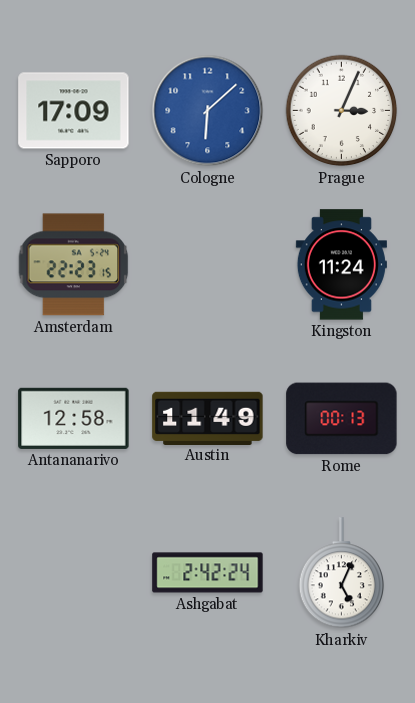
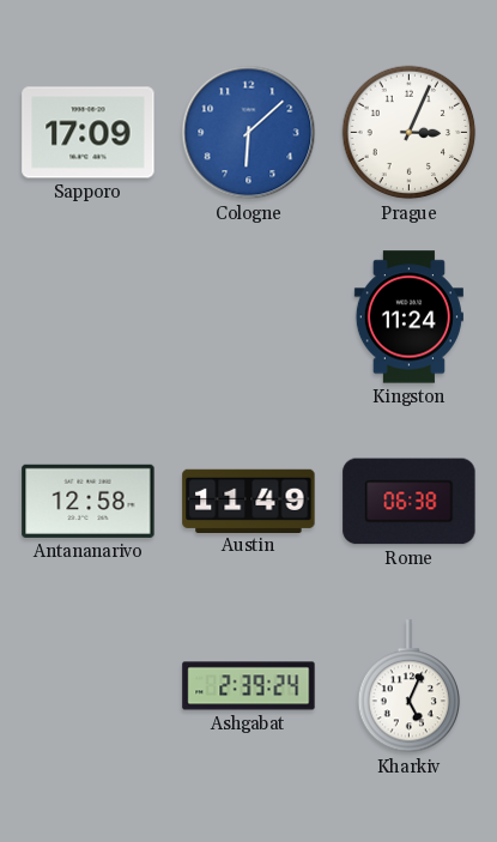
Amsterdam: 22:23 -> none
Rome: 00:13 -> 06:38
Ashgabat: 2:42 -> 2:39
